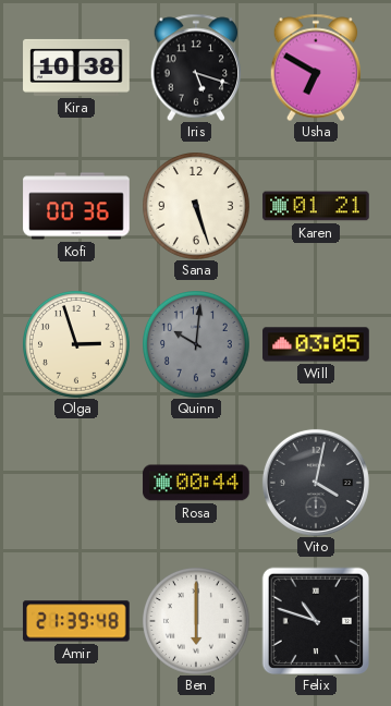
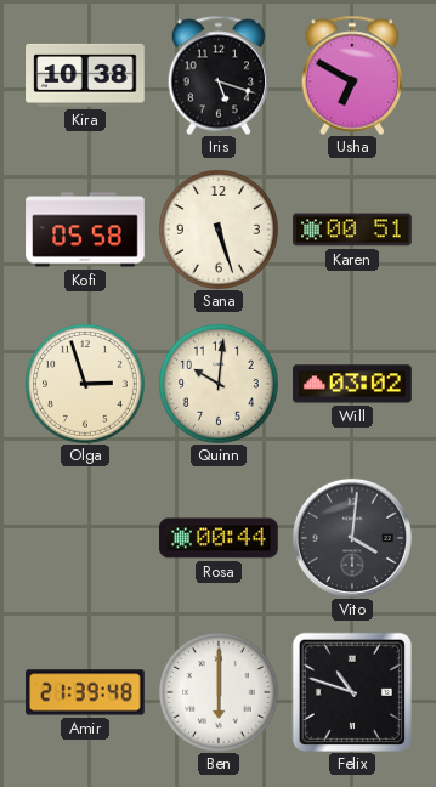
Kofi: 00:36 -> 05:58
Karen: 01:21 -> 00:51
Quinn dial: grey -> cream
Will: 03:05 -> 03:02
Vito: 4:02 -> 4:01
